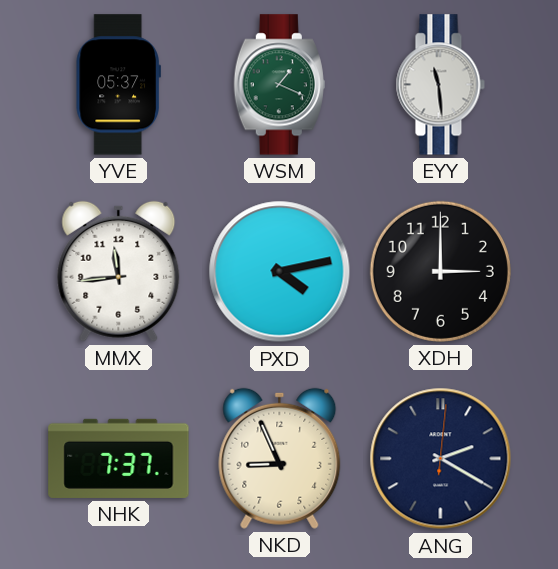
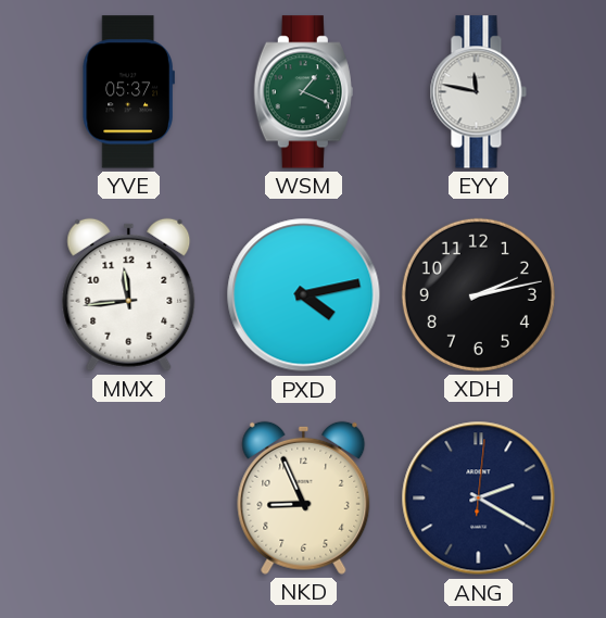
EYY: 11:29 -> 11:47
XDH: 3:00 -> 2:13
NHK: 7:37 -> none
